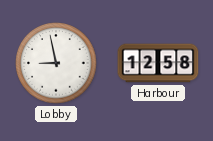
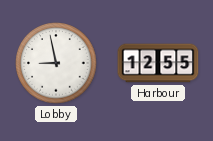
Harbour: 12:58 -> 12:55
